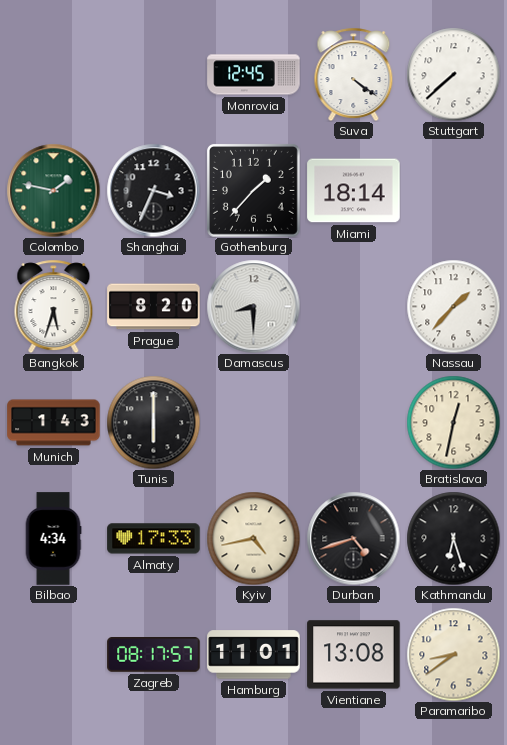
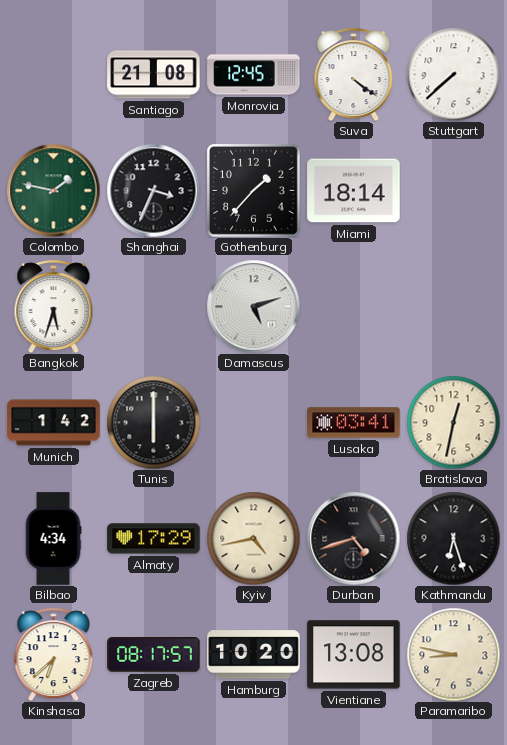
Santiago: none -> 21:08
Prague: 8:20 -> none
Damascus: 8:30 -> 5:12
Nassau: 1:37 -> none
Munich: 1:43 -> 1:42
Lusaka: none -> 03:41
Almaty: 17:33 -> 17:29
Kinshasa: none -> 6:38
Hamburg: 11:01 -> 10:20
Paramaribo: 8:39 -> 8:47
